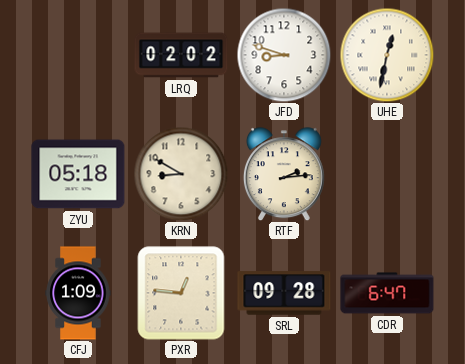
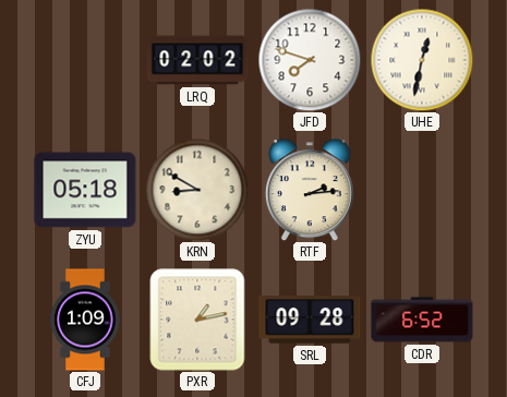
JFD: 8:48 -> 7:48
PXR: 12:46 -> 1:13
CDR: 6:47 -> 6:52
